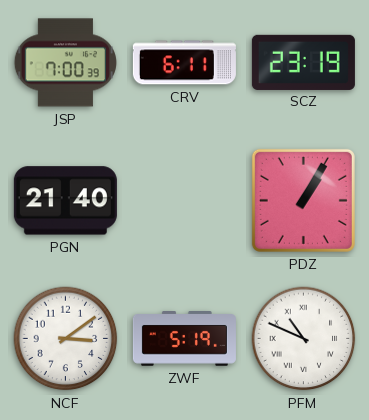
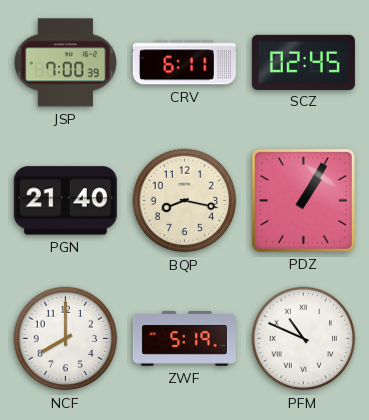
SCZ: 23:19 -> 02:45
BQP: none -> 8:17
NCF: 3:09 -> 8:00
